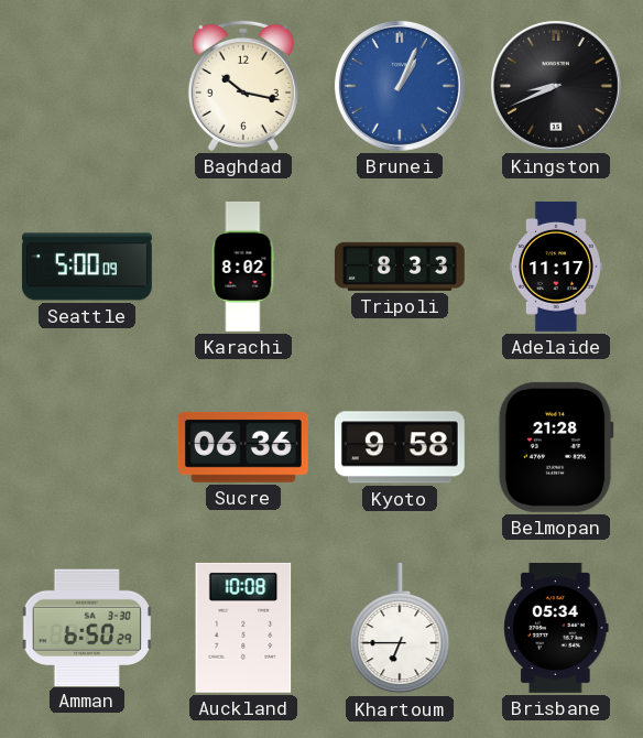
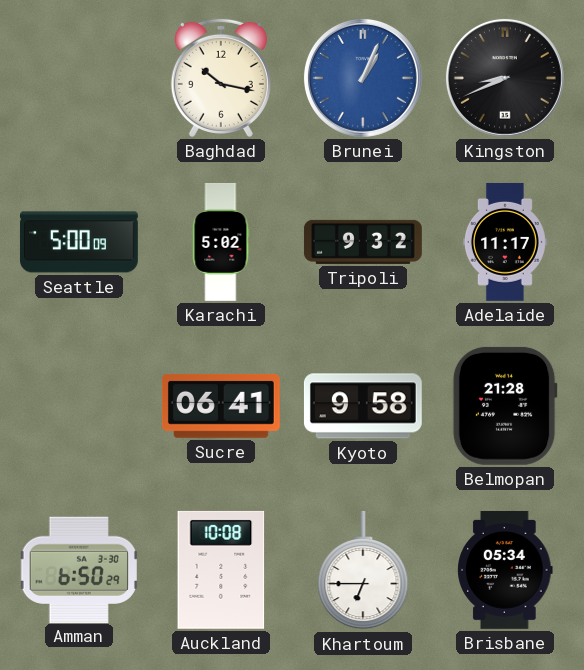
Karachi: 8:02 -> 5:02
Tripoli: 8:33 -> 9:32
Sucre: 06:36 -> 06:41
